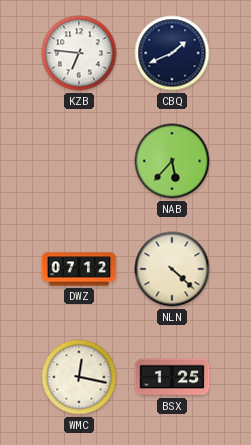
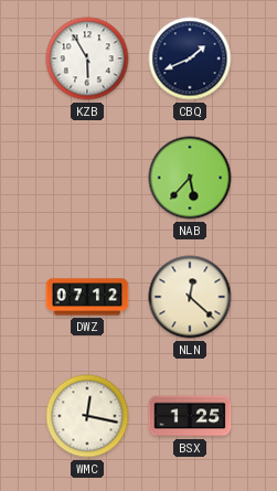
KZB: 6:46 -> 5:55
NLN: 4:22 -> 12:22
